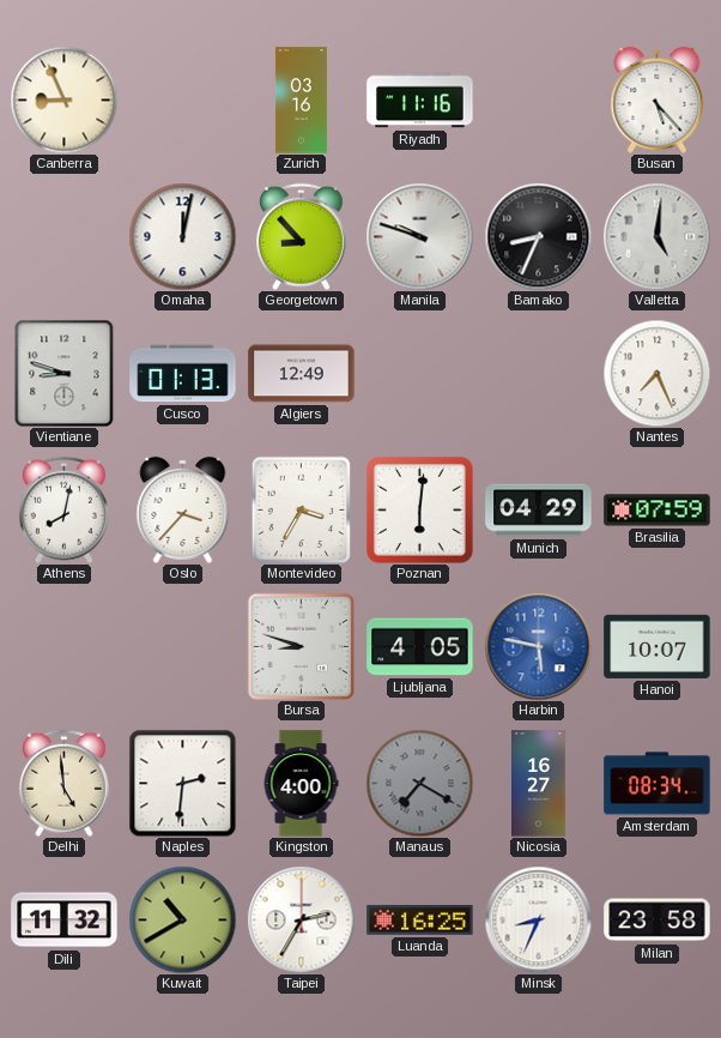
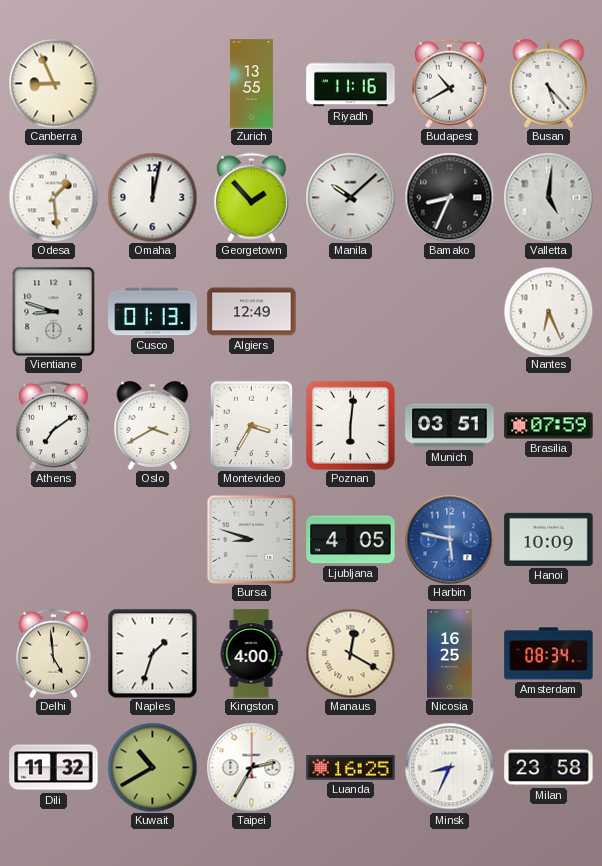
Zurich: 03:16 -> 13:55
Budapest: none -> 10:40
Odesa: none -> 1:29
Georgetown: 8:53 -> 1:53
Manila: 9:48 -> 10:08
Nantes: 7:26 -> 6:26
Athens: 8:02 -> 7:09
Oslo: 3:37 -> 3:40
Munich: 04:29 -> 03:51
Hanoi: 10:07 -> 10:09
Naples: 2:31 -> 1:33
Manaus: 7:20 -> 12:20
Manaus dial: grey -> cream
Nicosia: 16:27 -> 16:25
